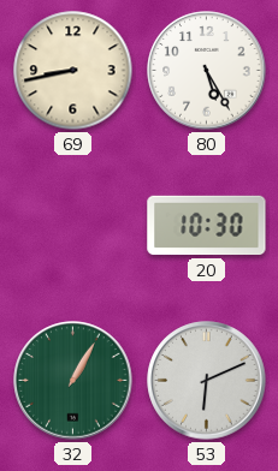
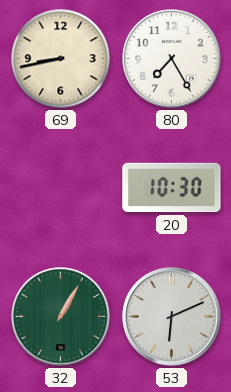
80: 5:25 -> 7:25
